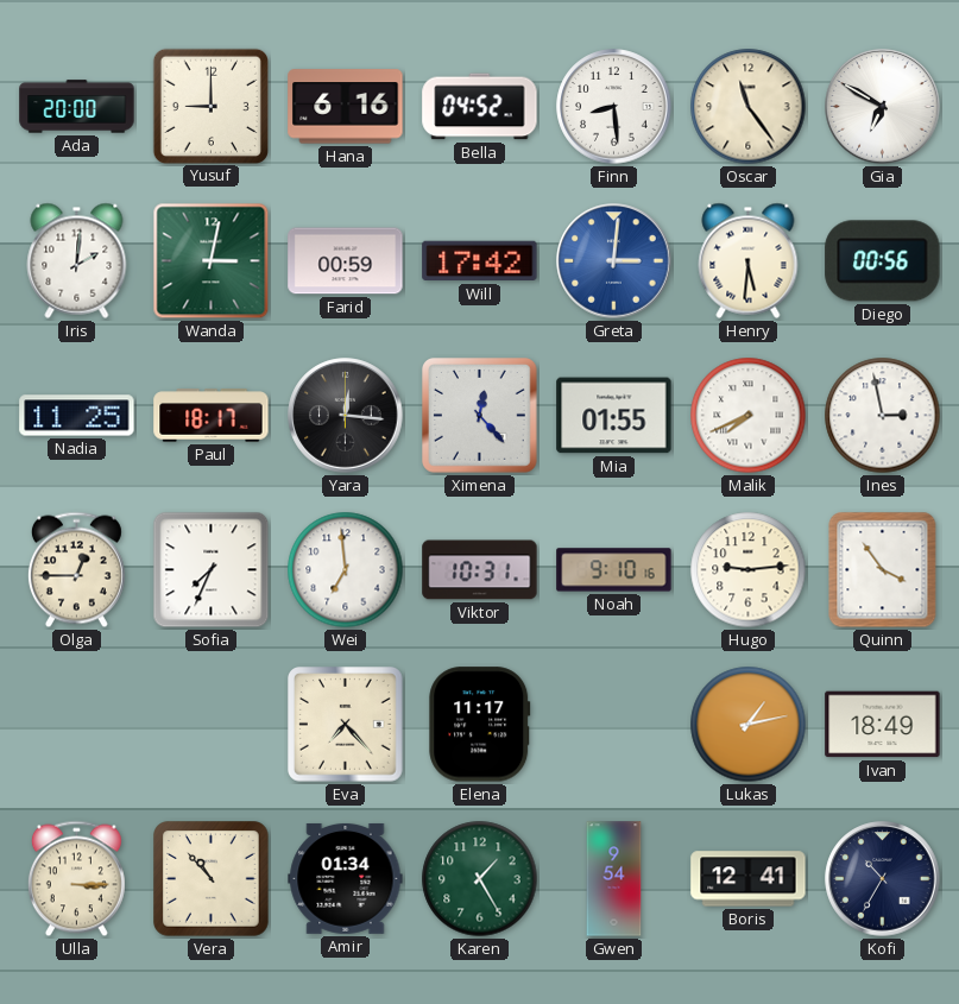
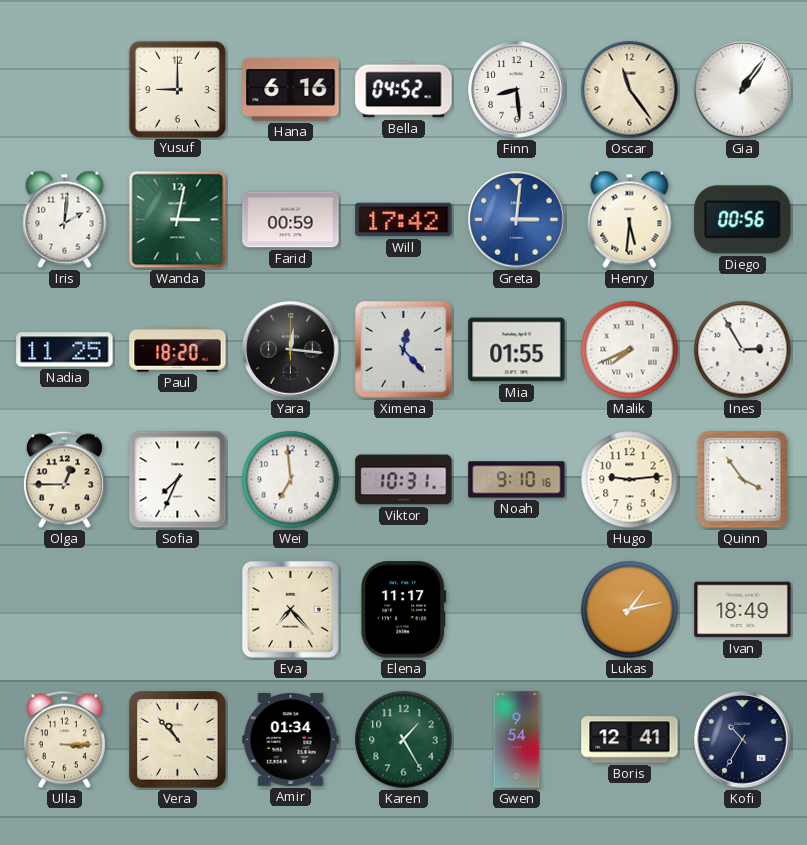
Ada: 20:00 -> none
Gia: 6:50 -> 1:06
Paul: 18:17 -> 18:20
Ines: 2:58 -> 2:55
